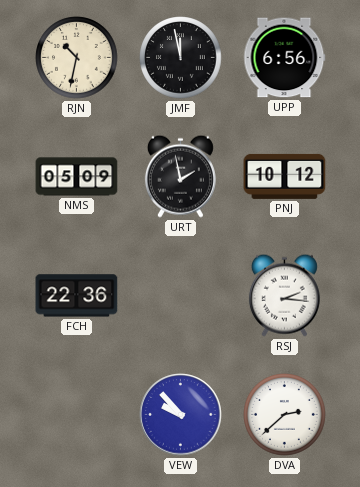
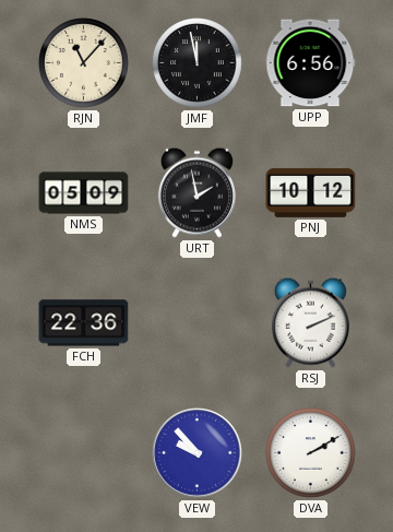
RJN: 10:32 -> 11:07
RSJ: 2:16 -> 2:11
DVA: 2:38 -> 2:10
